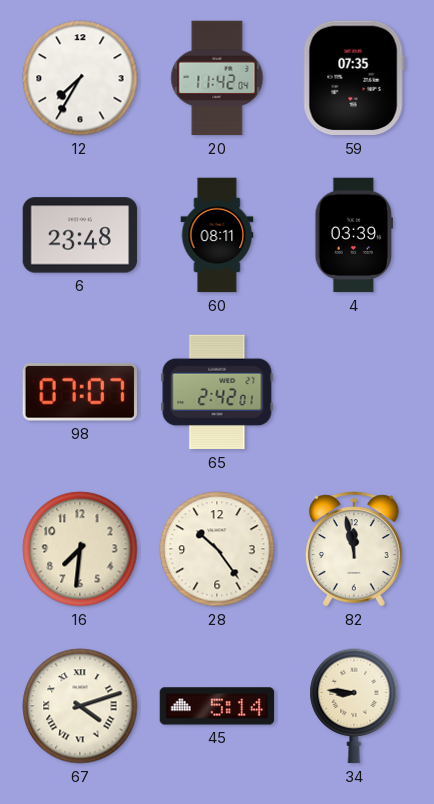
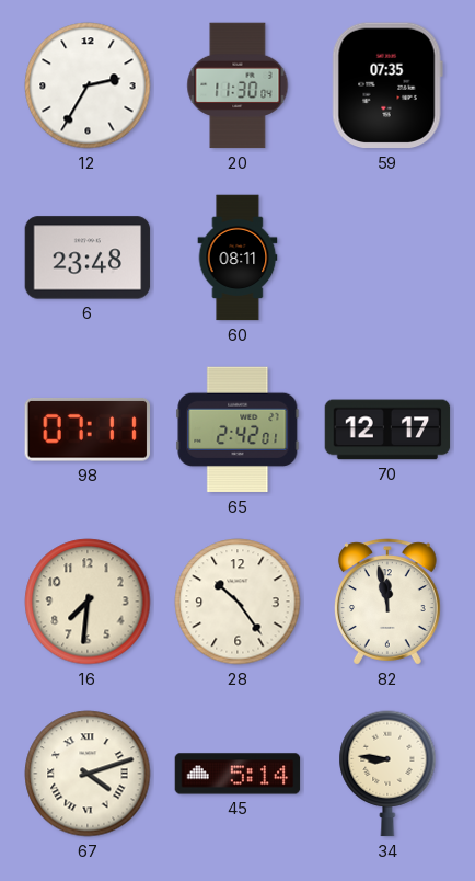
12: 7:35 -> 2:35
20: 11:42 -> 11:30
4: 03:39 -> none
98: 07:07 -> 07:11
70: none -> 12:17
